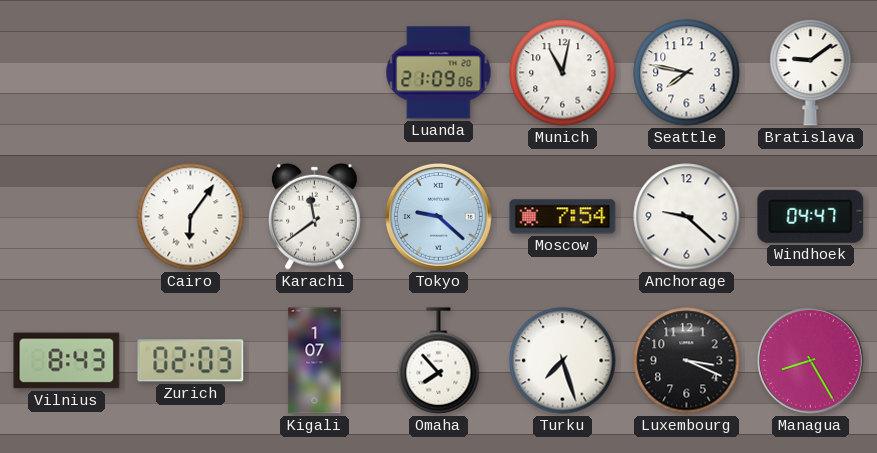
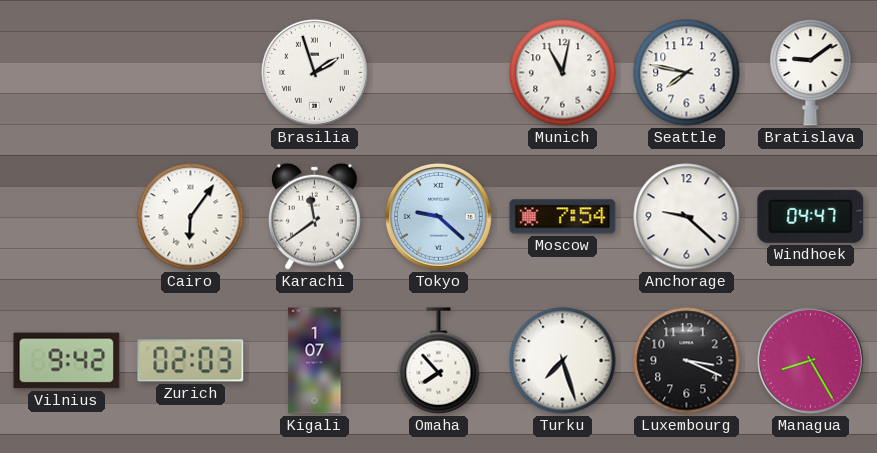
Brasilia: none -> 1:57
Luanda: 21:09 -> none
Vilnius: 8:43 -> 9:42
